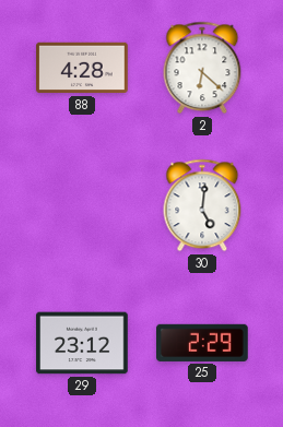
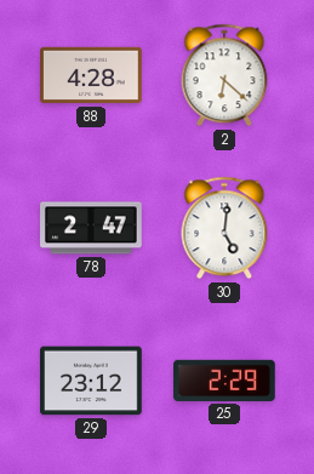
78: none -> 2:47
